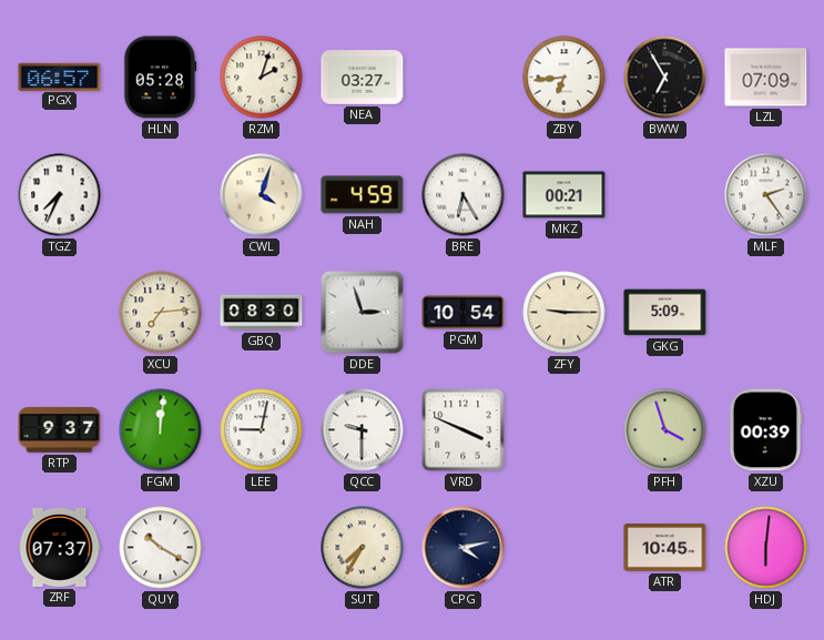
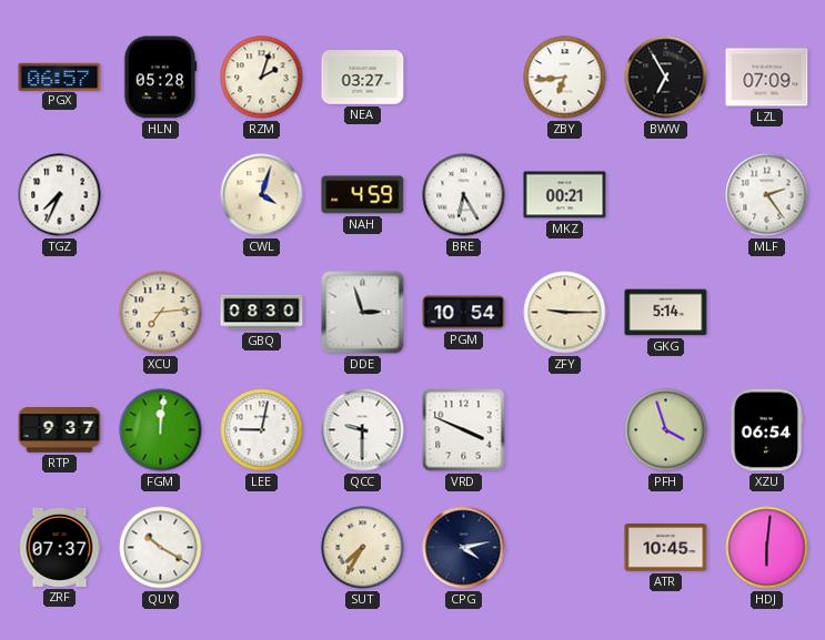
GKG: 5:09 -> 5:14
XZU: 00:39 -> 06:54
